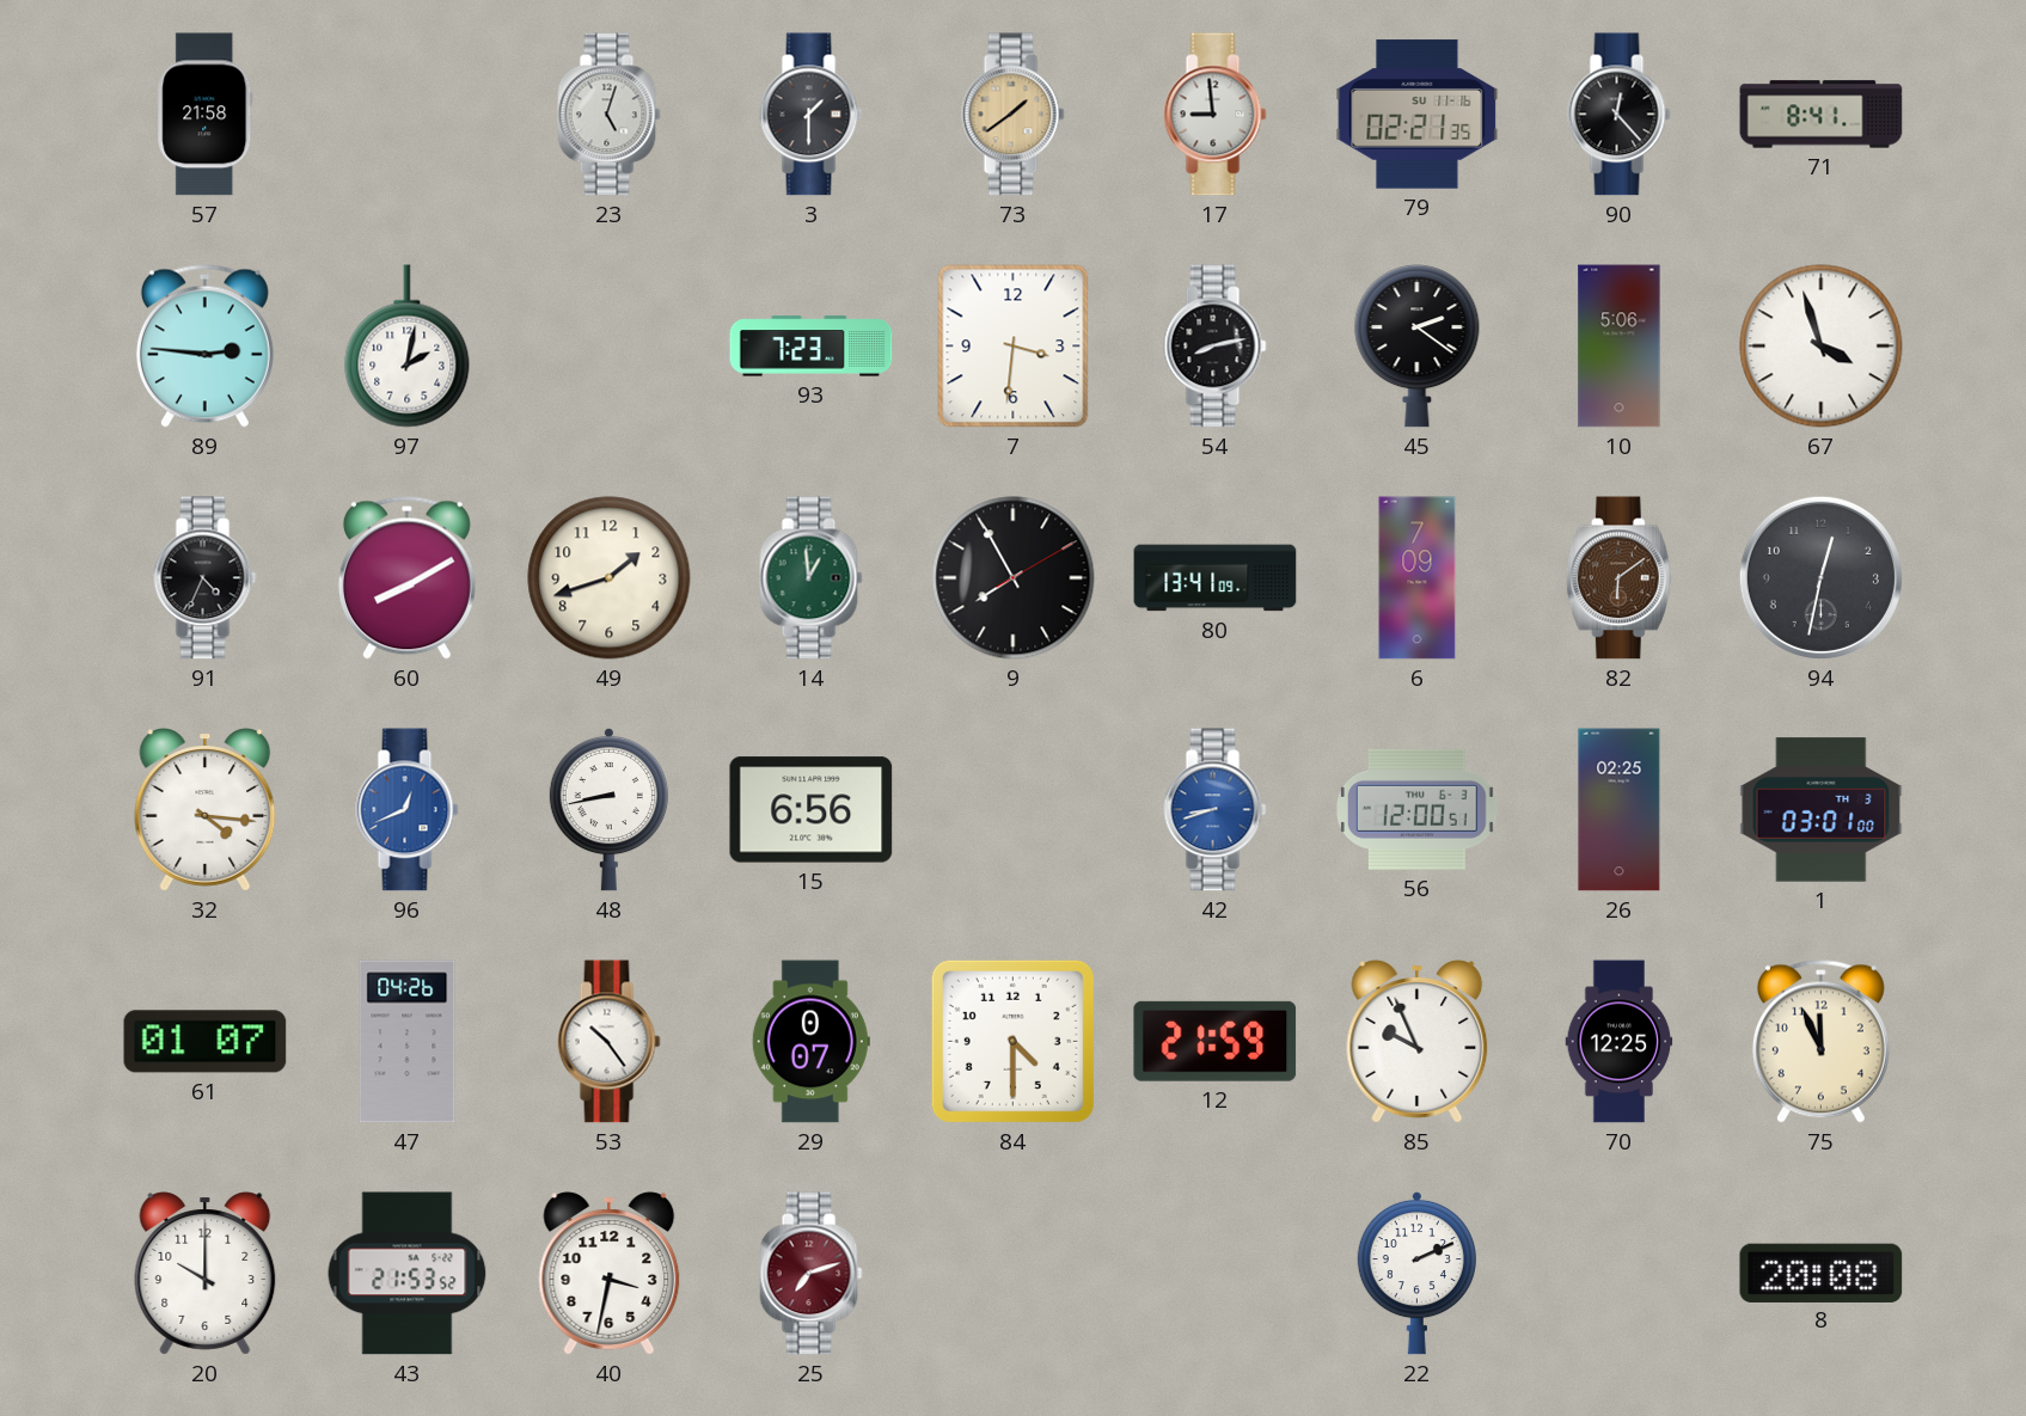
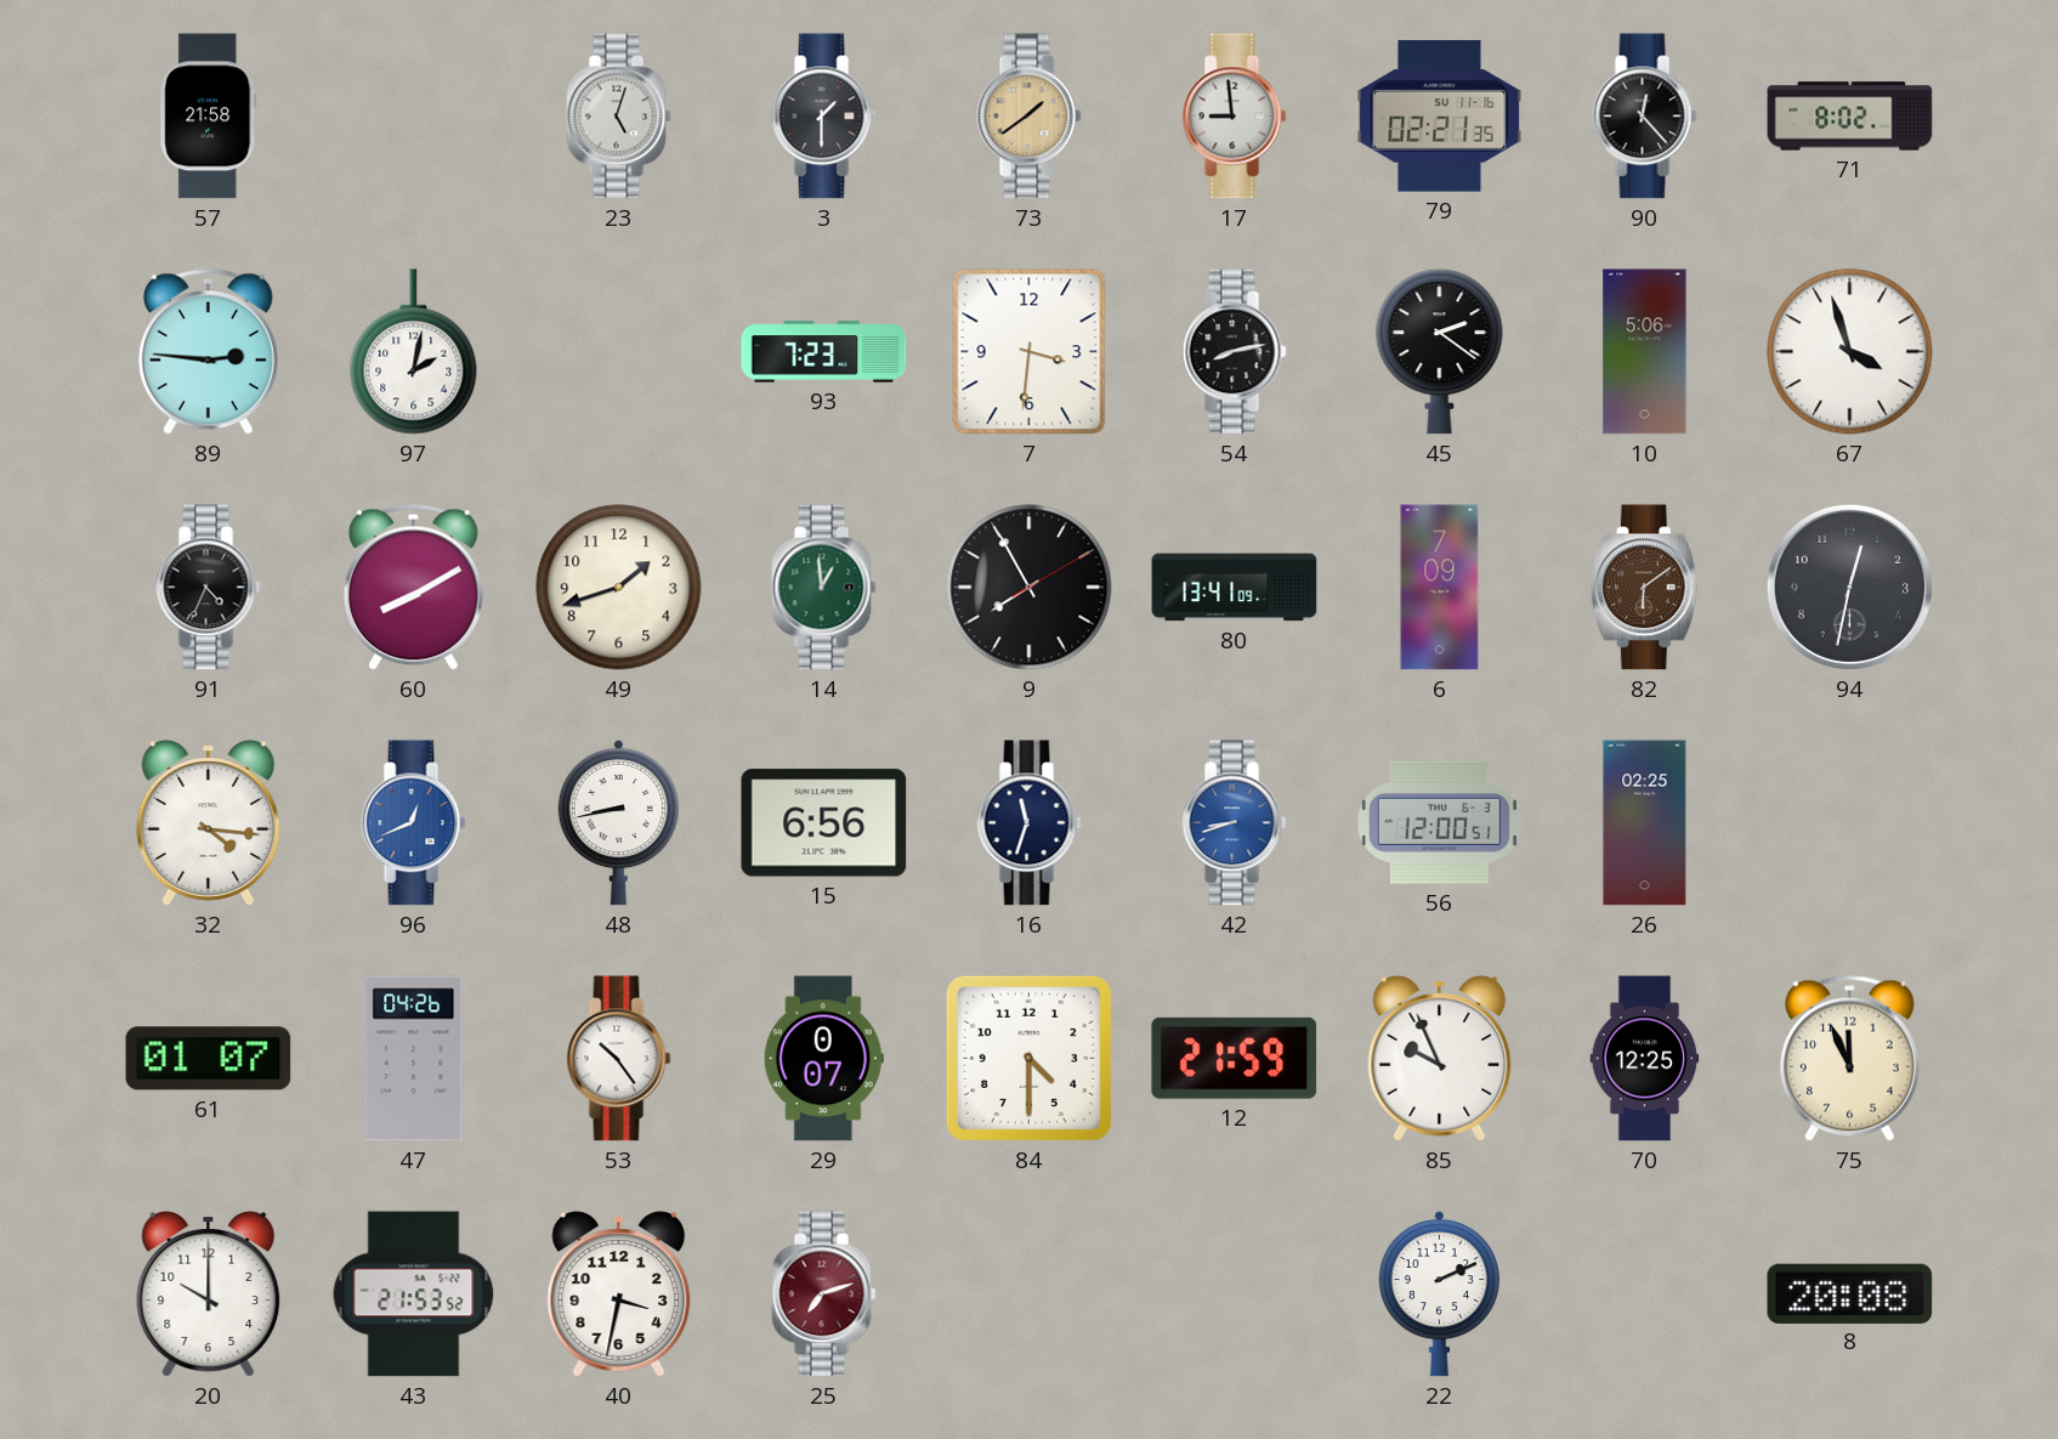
71: 8:41 -> 8:02
16: none -> 11:33
1: 03:01 -> none
